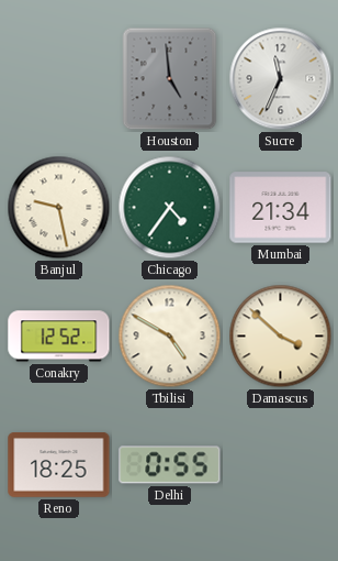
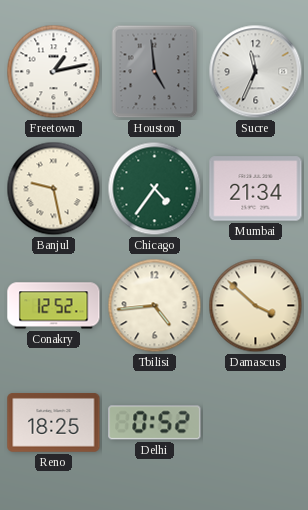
Freetown: none -> 1:13
Tbilisi: 4:50 -> 4:44
Delhi: 0:55 -> 0:52
